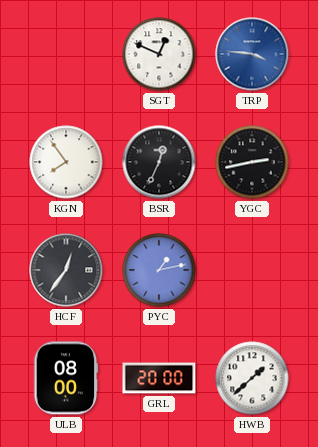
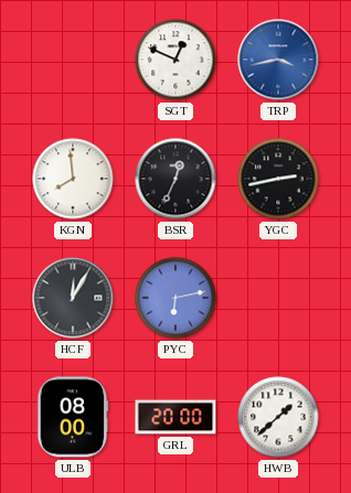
TRP: 3:46 -> 3:43
KGN: 7:54 -> 7:59
HCF: 12:36 -> 12:05
PYC: 1:13 -> 6:13
